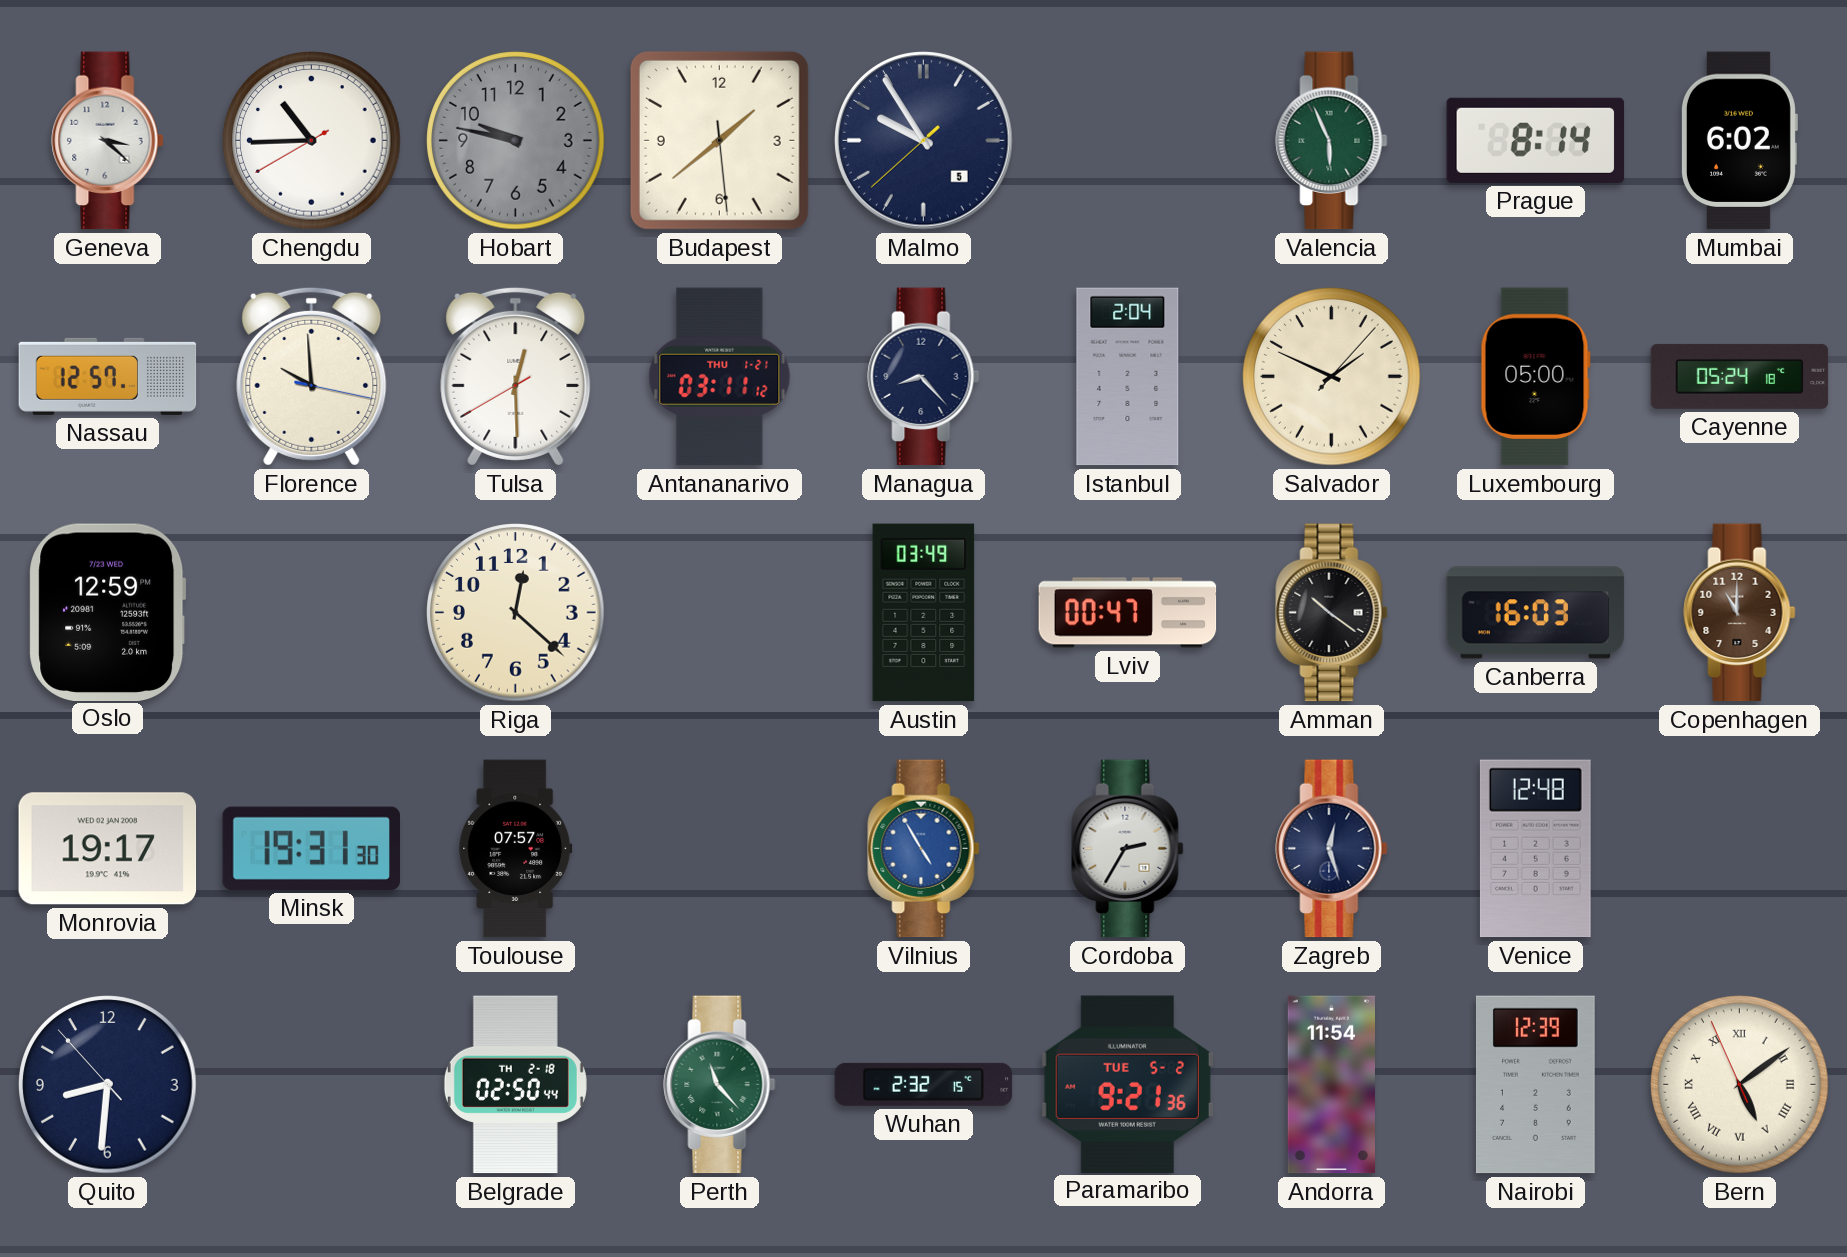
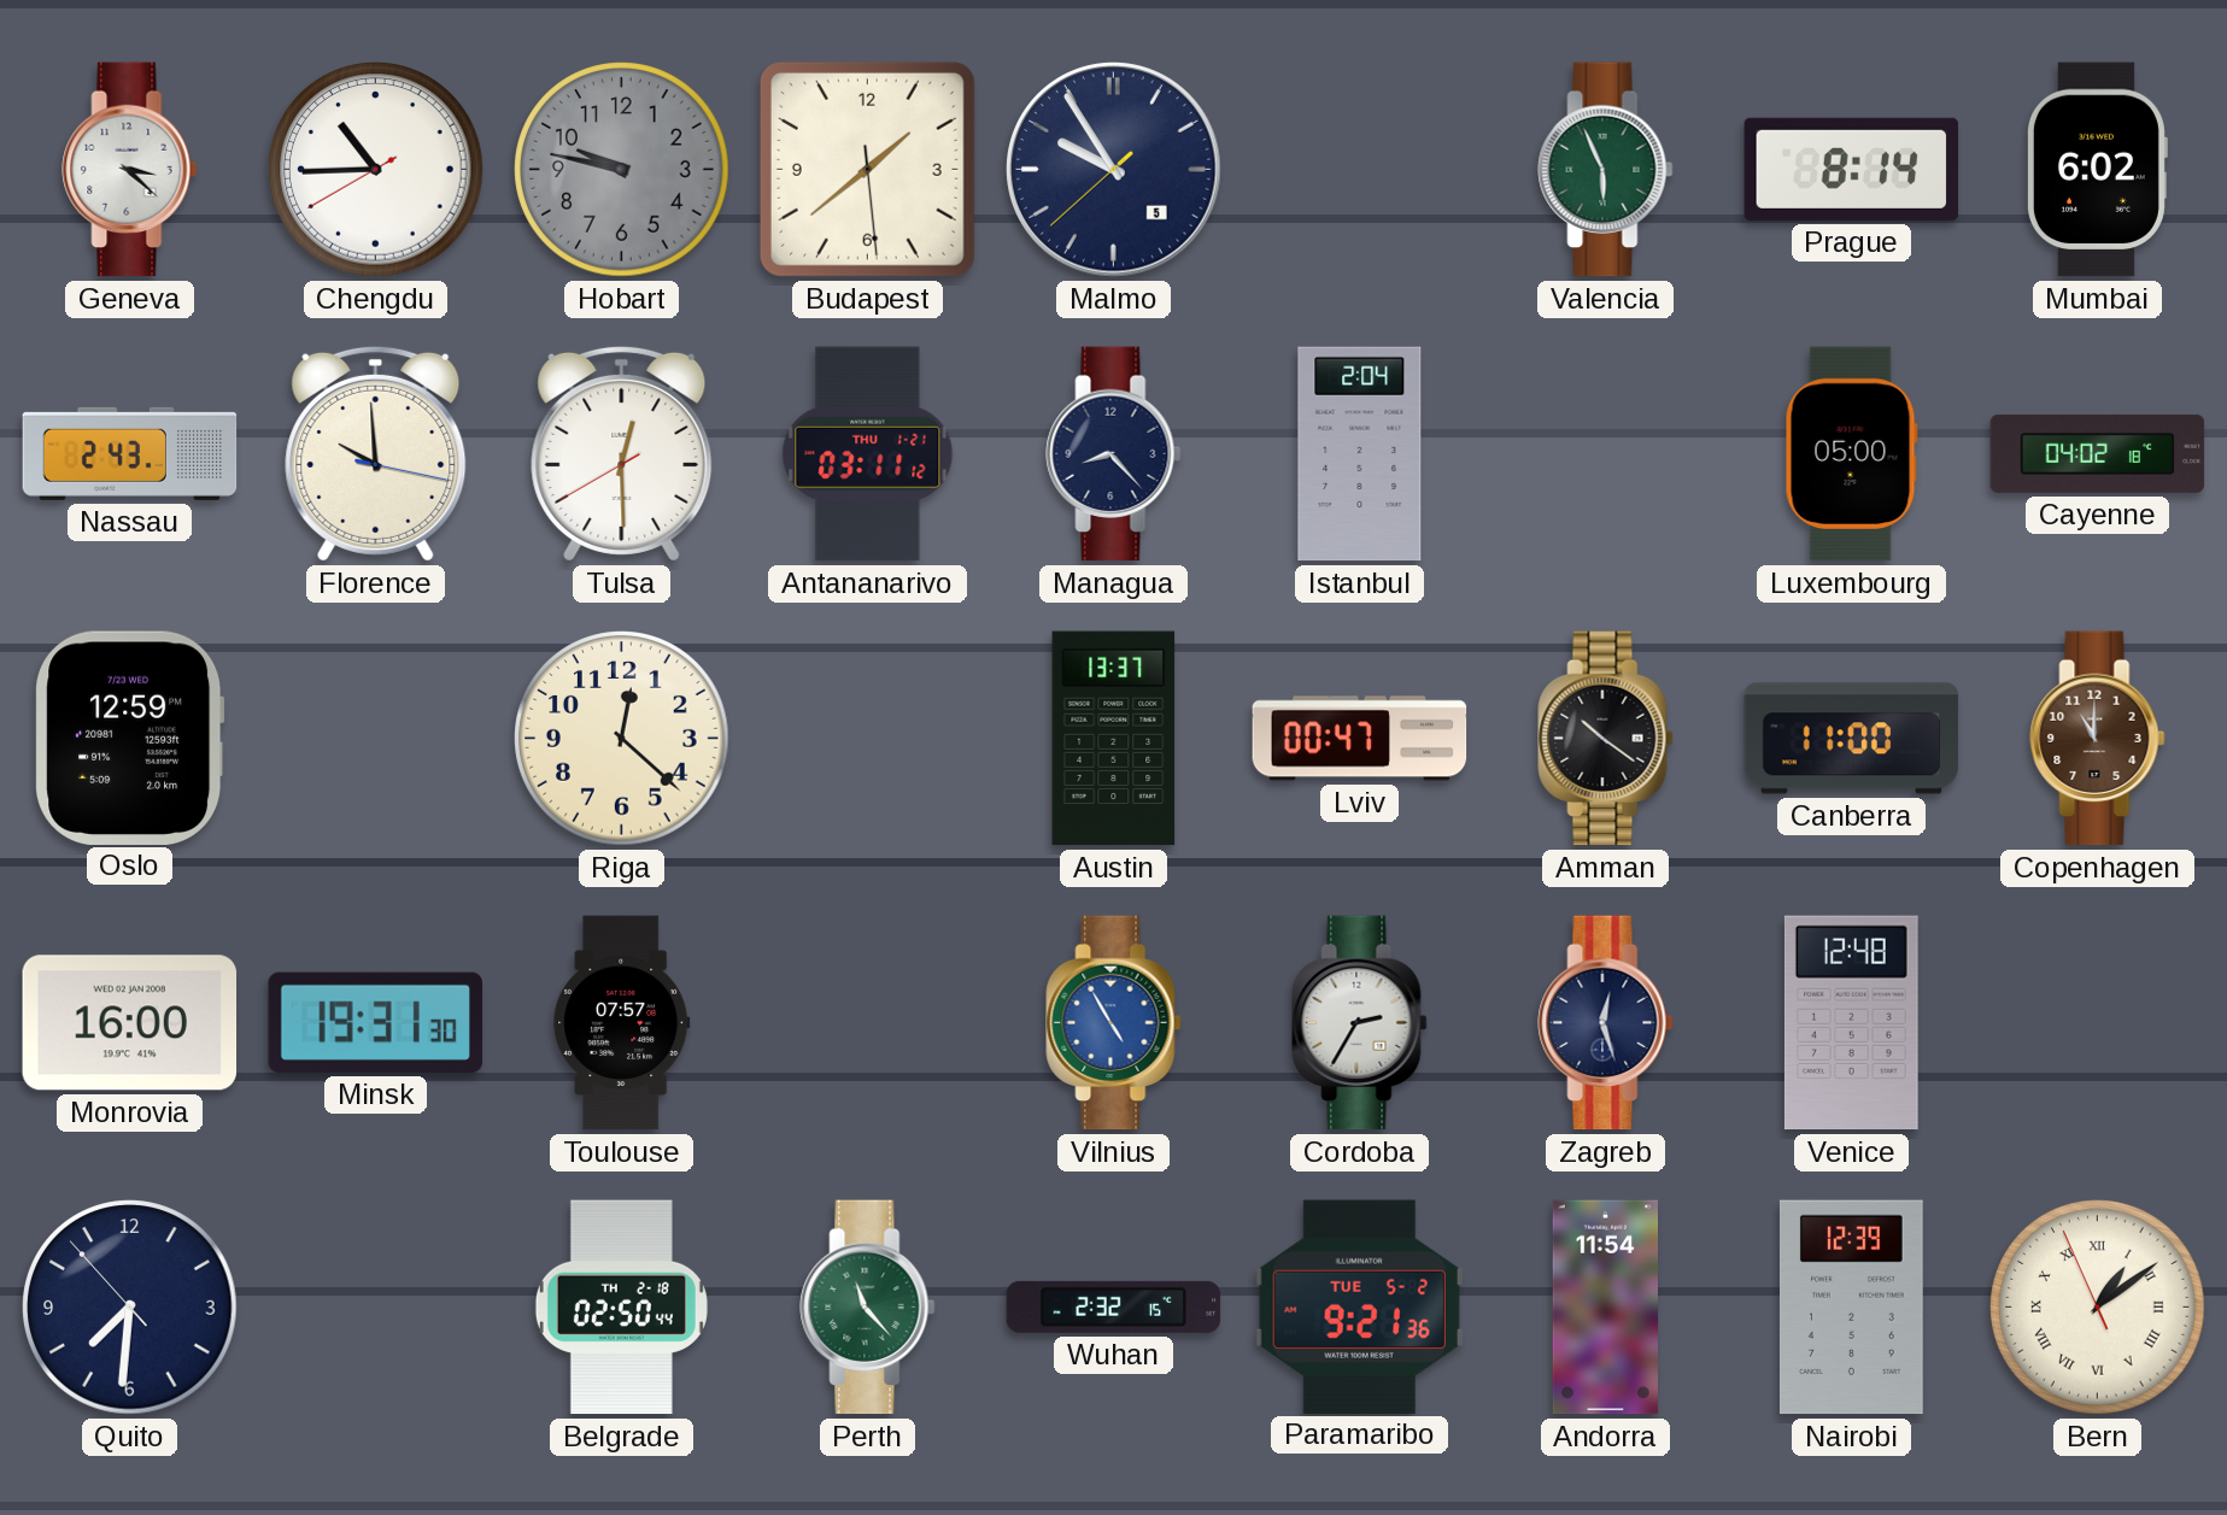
Nassau: 12:57 -> 2:43
Salvador: 1:49 -> none
Cayenne: 05:24 -> 04:02
Austin: 03:49 -> 13:37
Canberra: 16:03 -> 11:00
Monrovia: 19:17 -> 16:00
Quito: 8:30 -> 7:30
Bern: 5:08 -> 1:08
